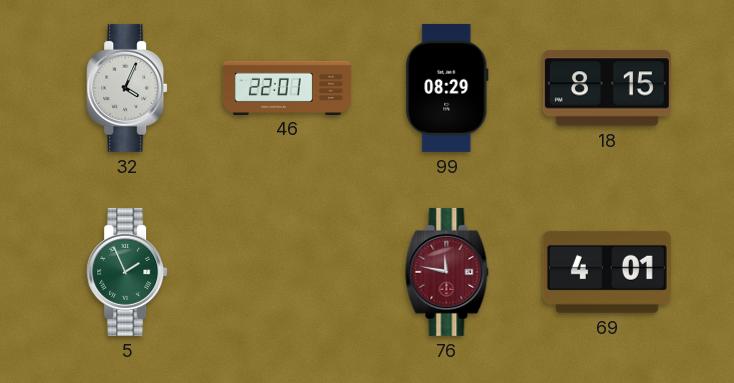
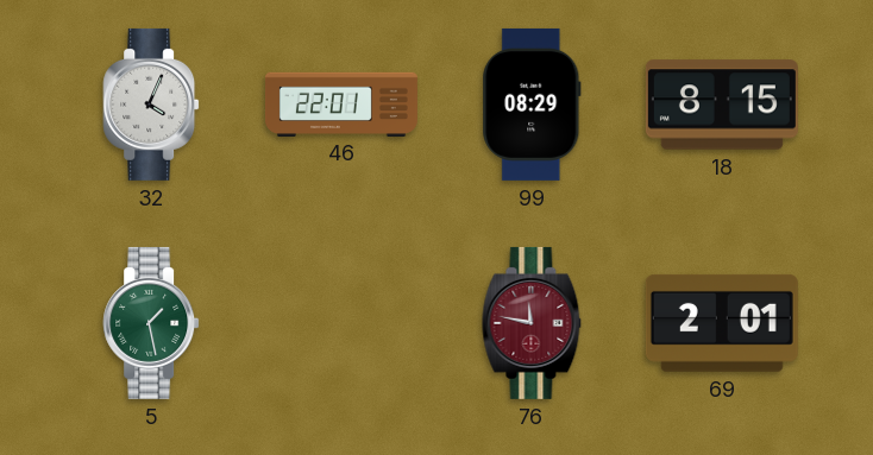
5: 1:56 -> 1:28
69: 4:01 -> 2:01
